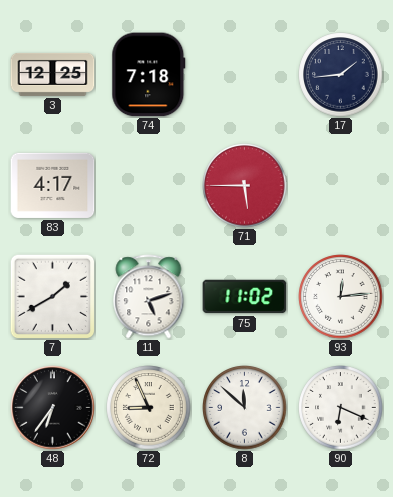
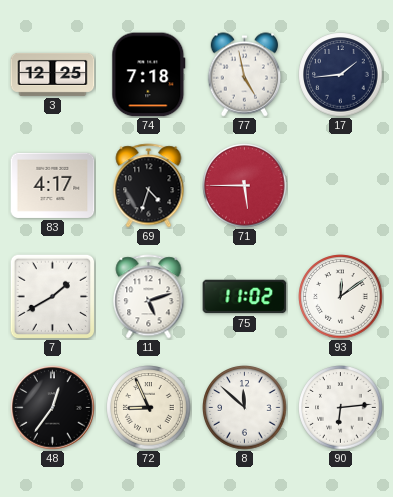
77: none -> 4:58
69: none -> 4:33
93: 12:14 -> 12:09
48: 6:36 -> 12:36
90: 6:19 -> 6:14
